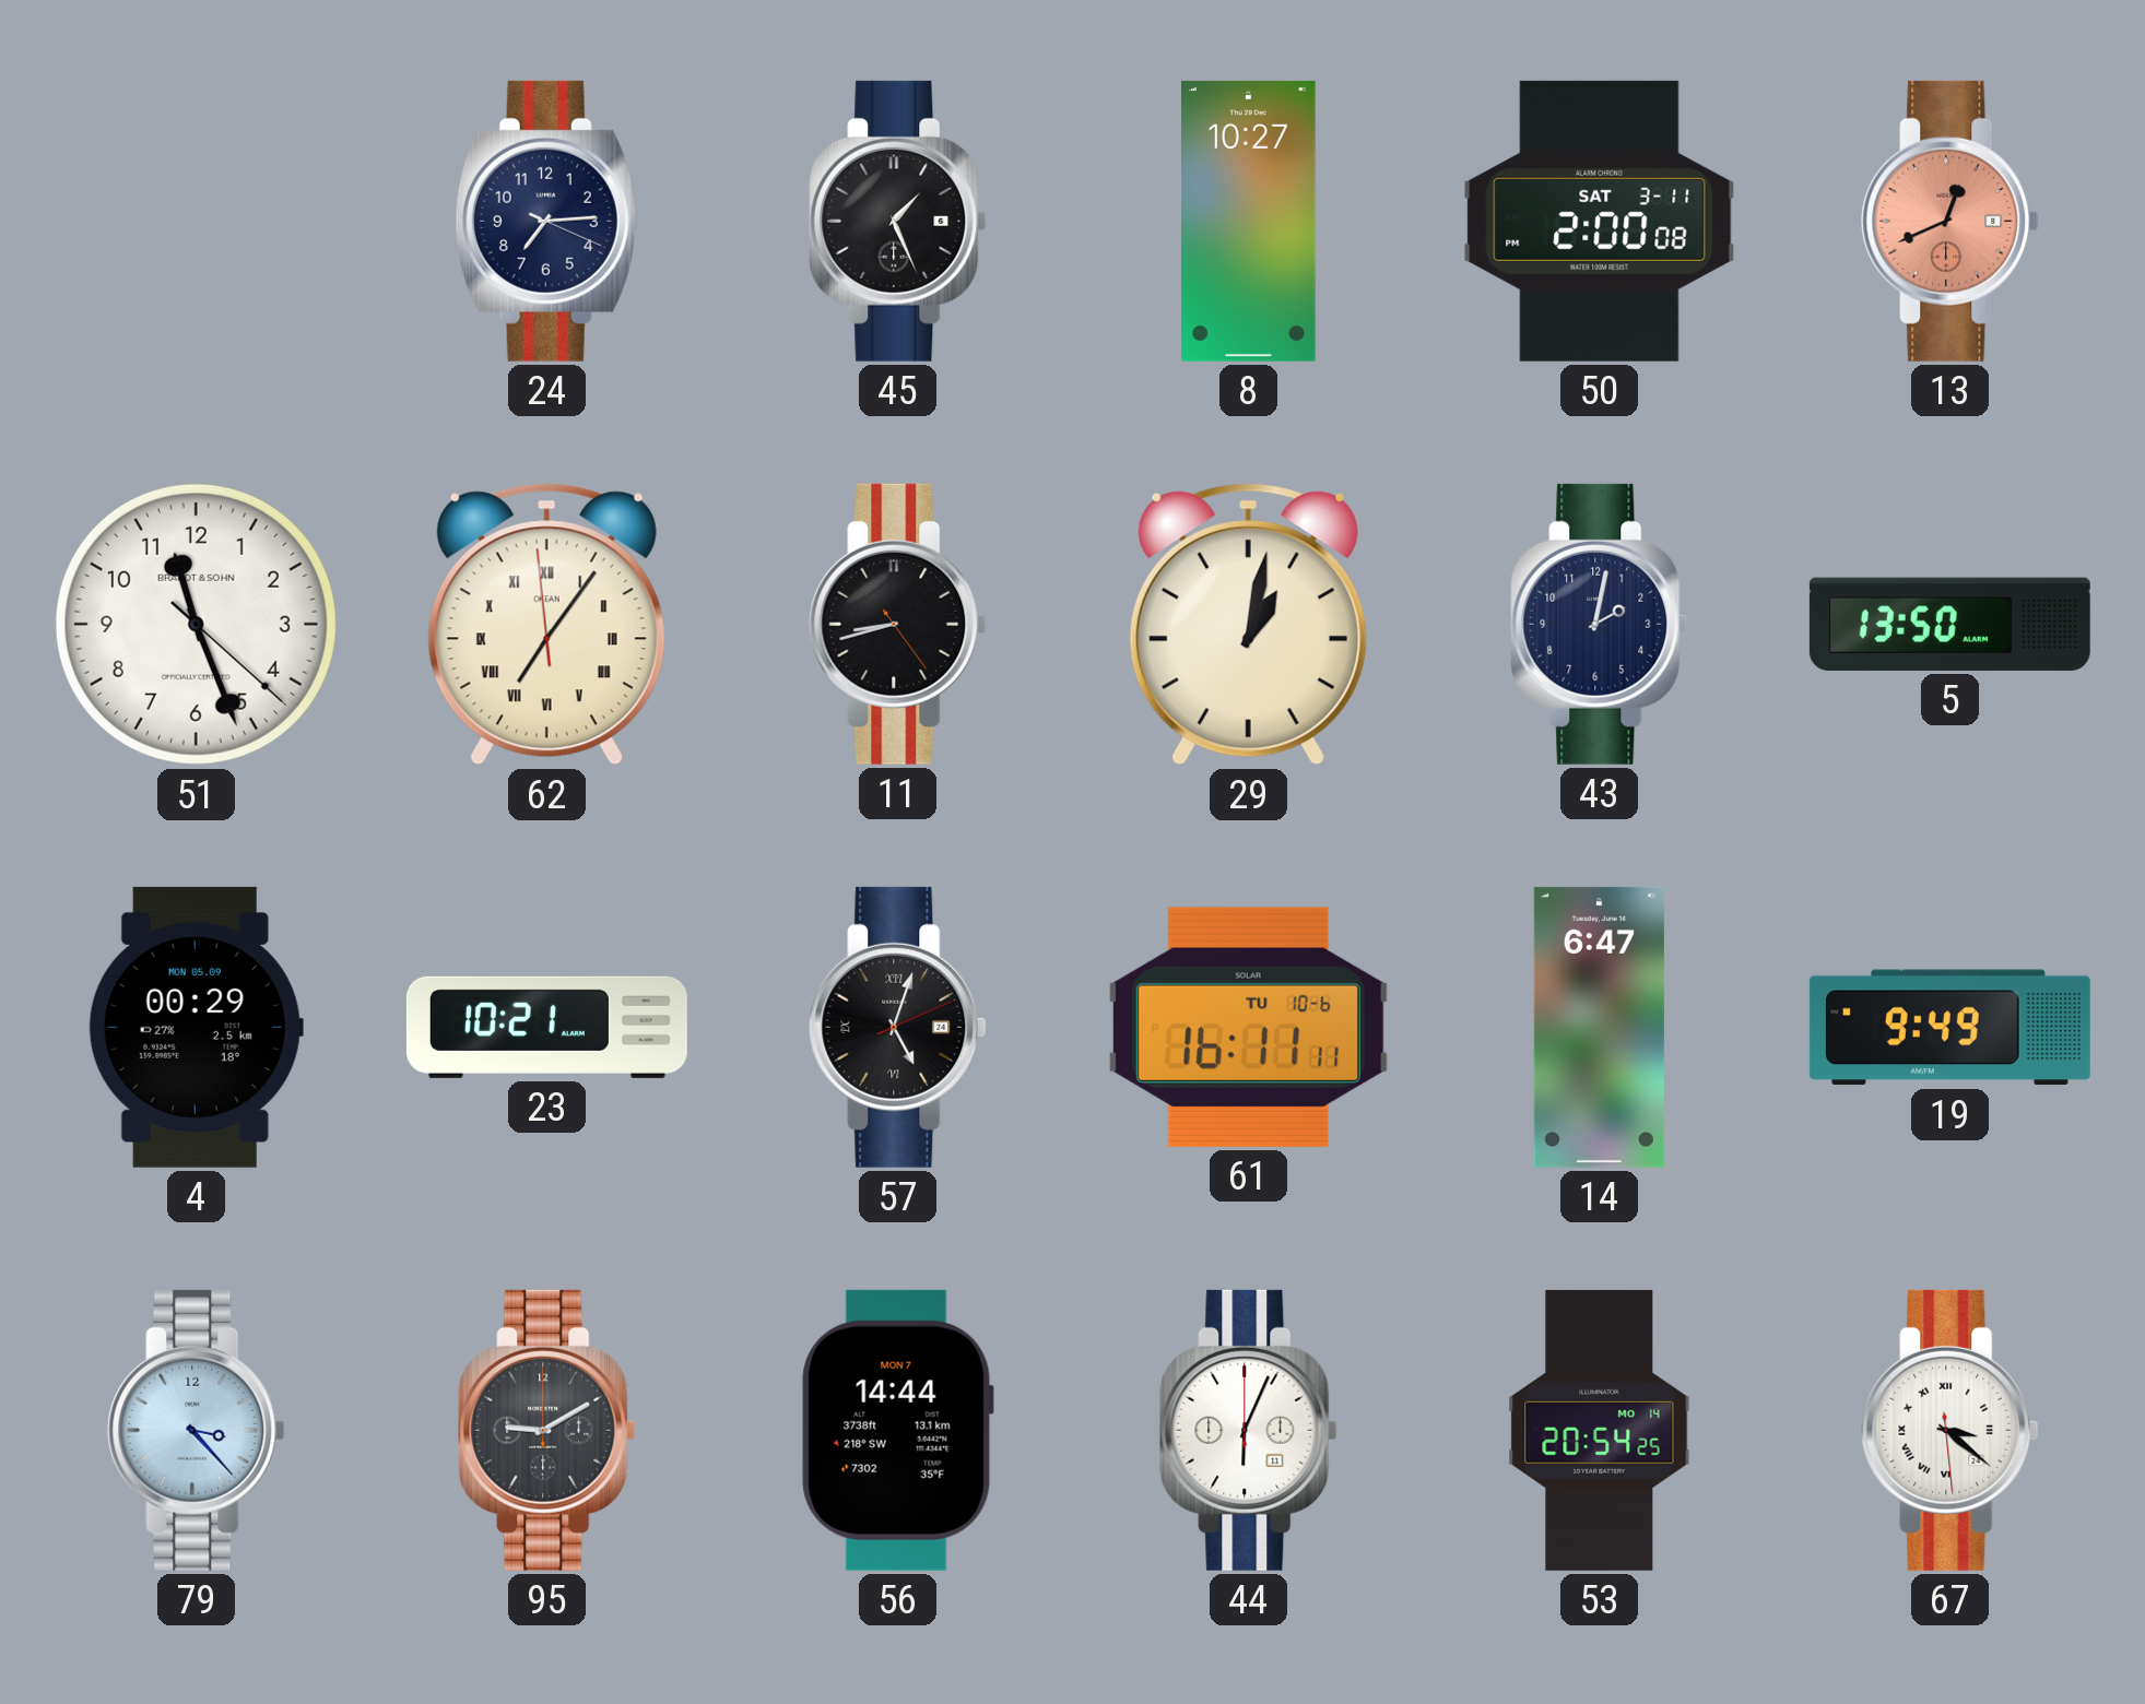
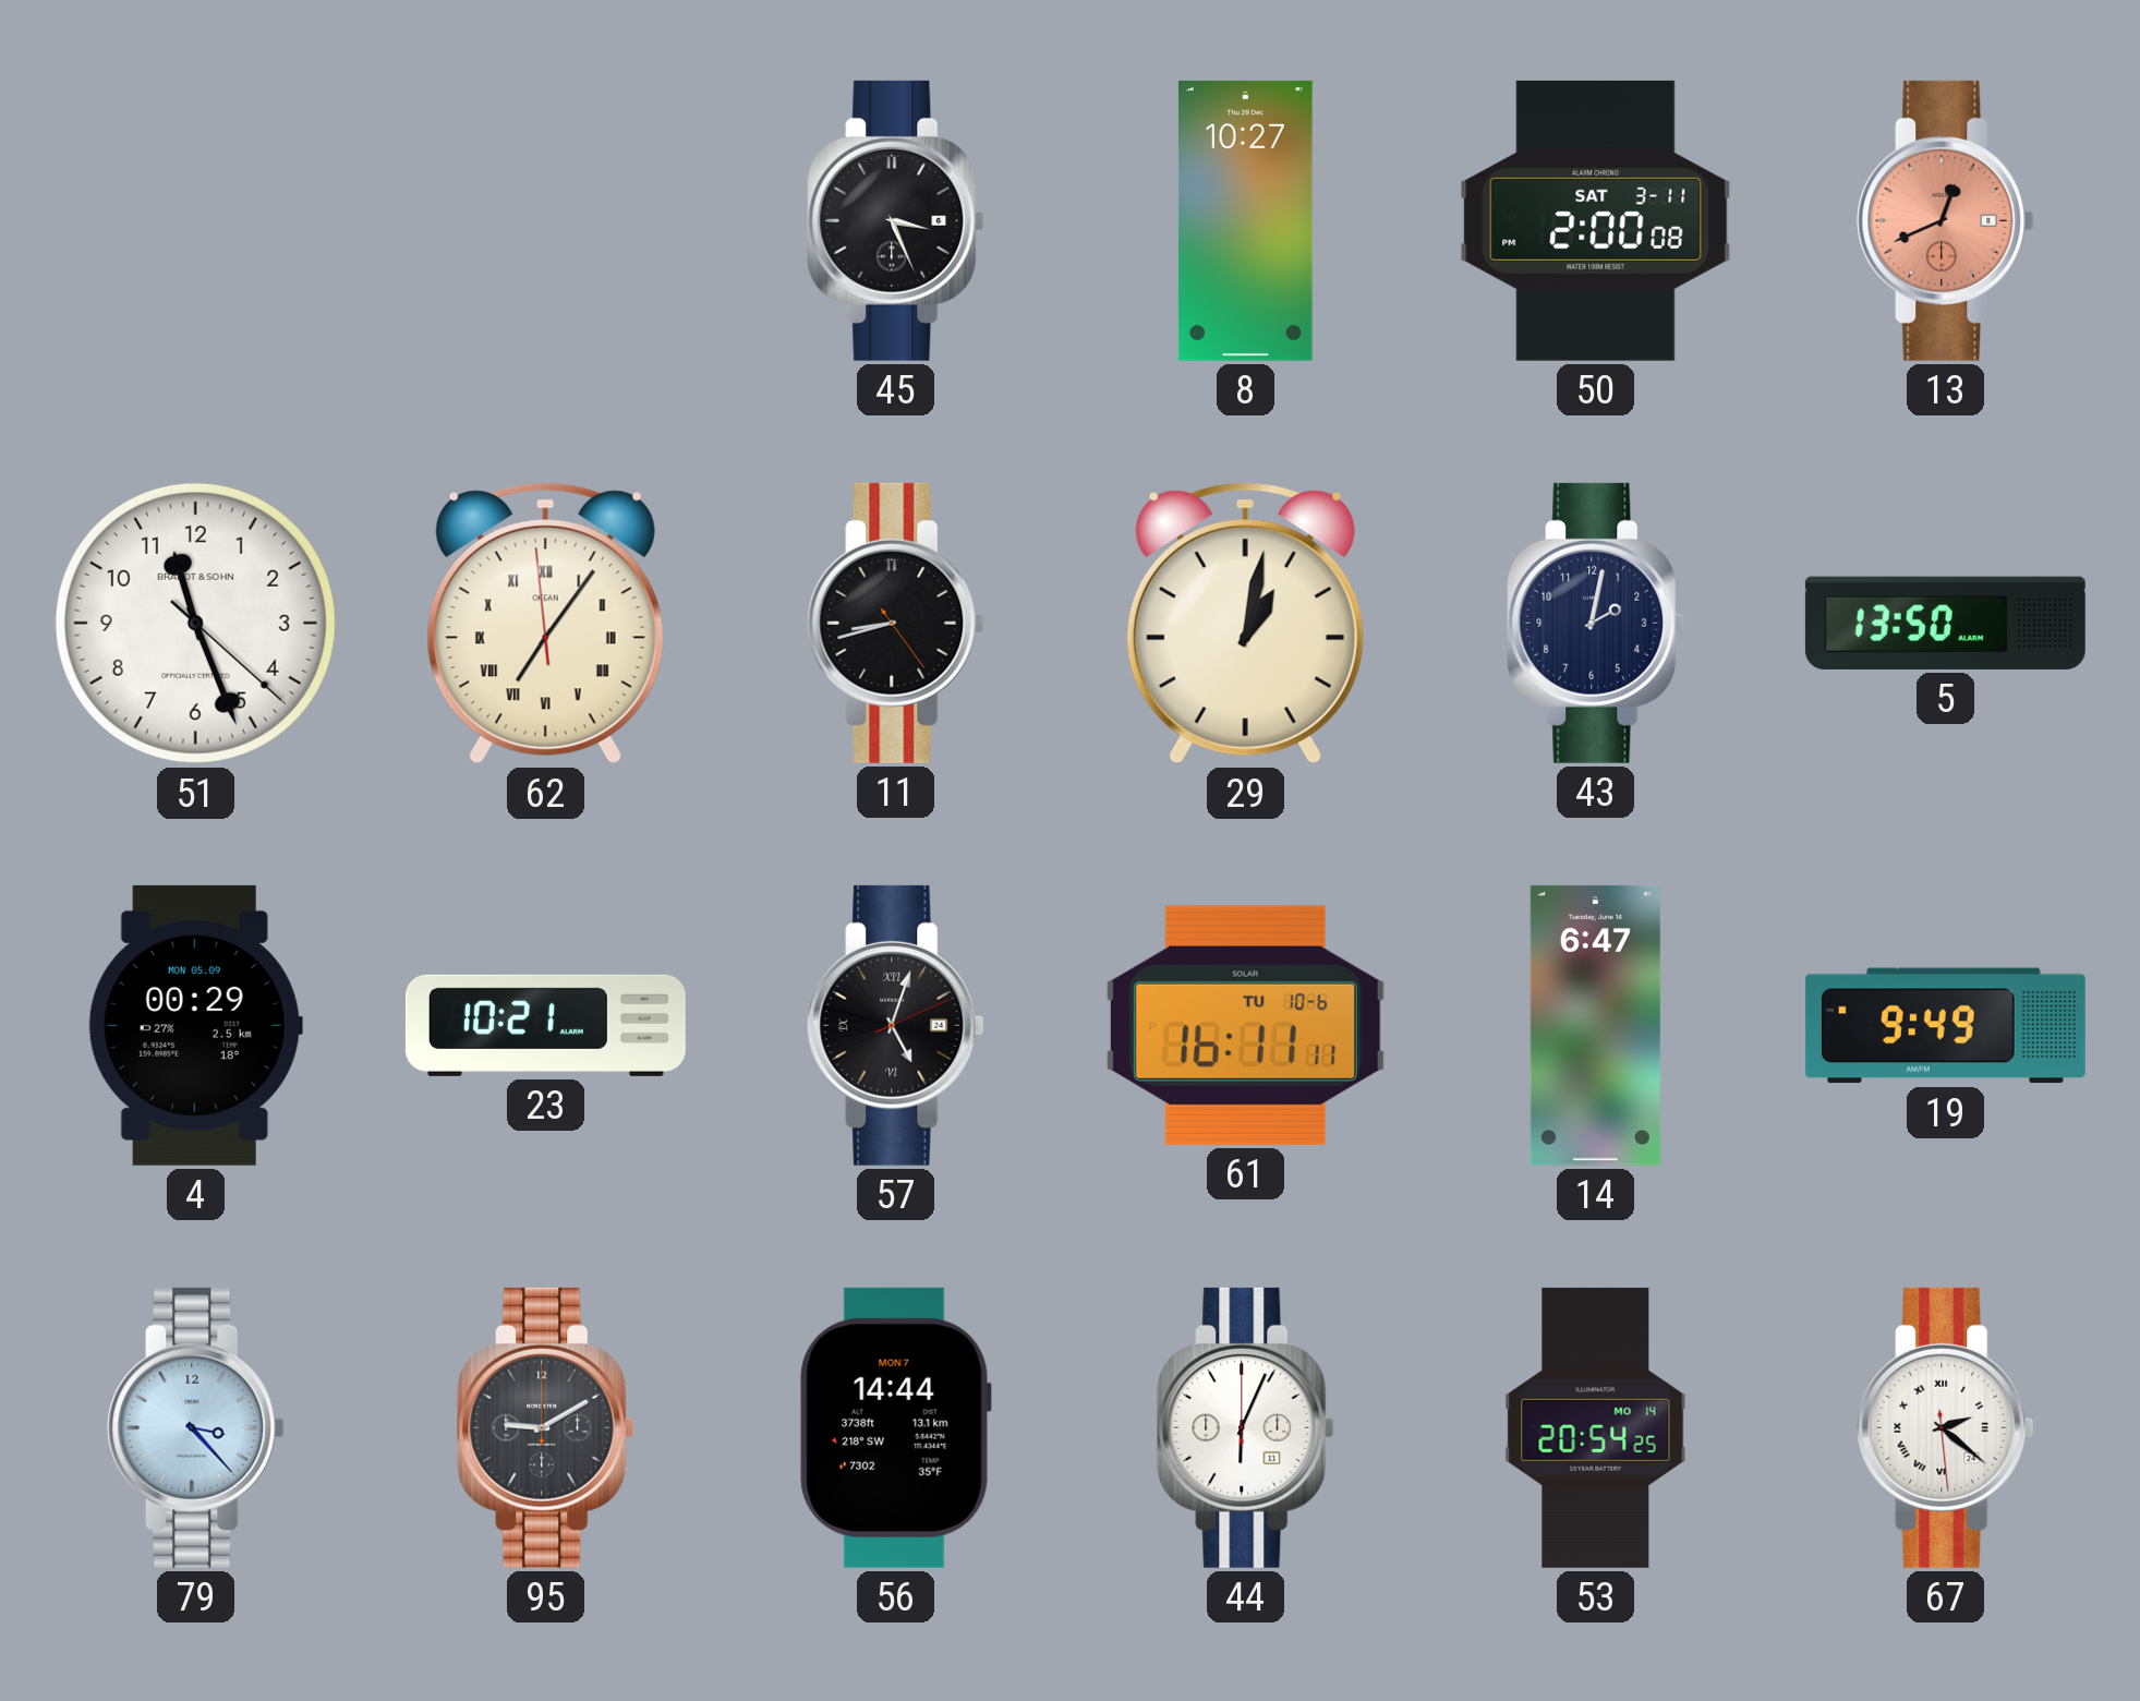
24: 7:14 -> none
45: 1:26 -> 3:26
67: 3:21 -> 2:21
